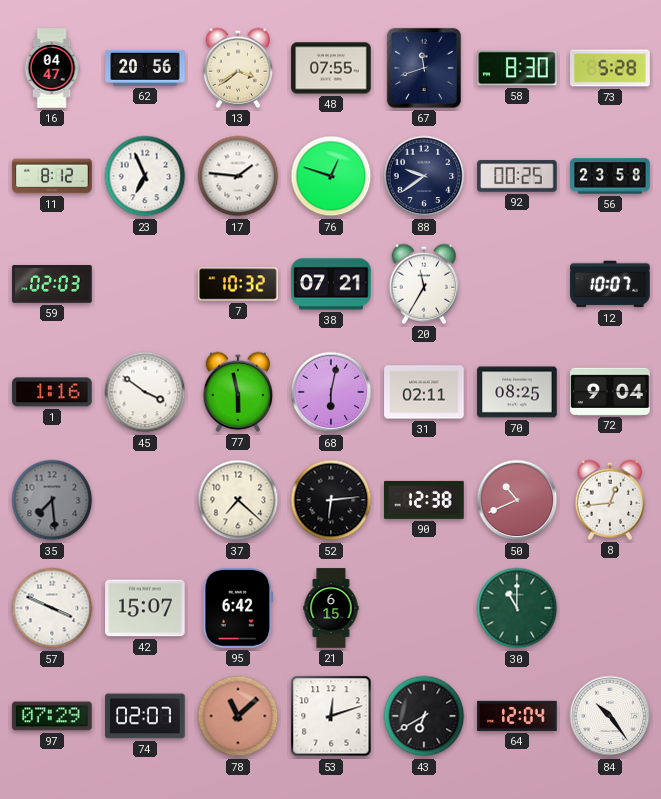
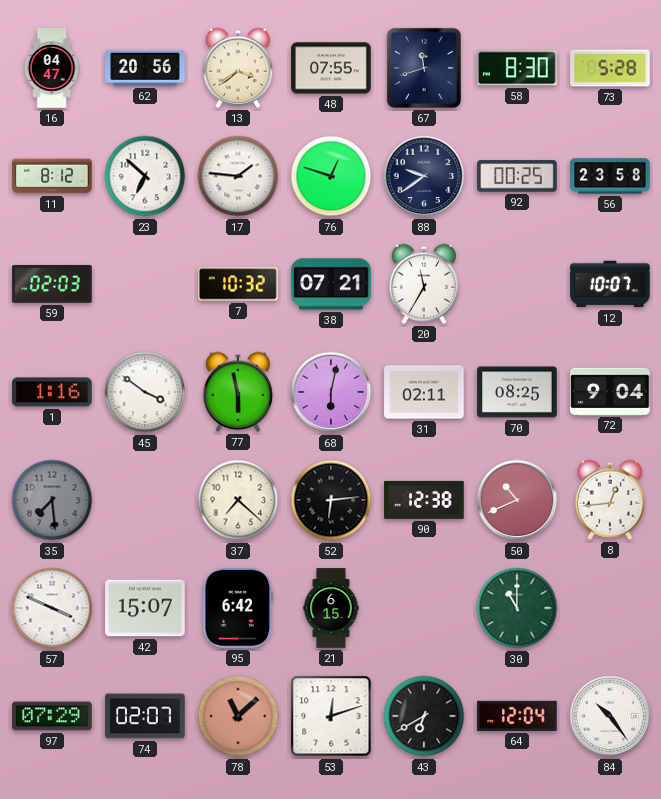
23: 6:56 -> 6:52
